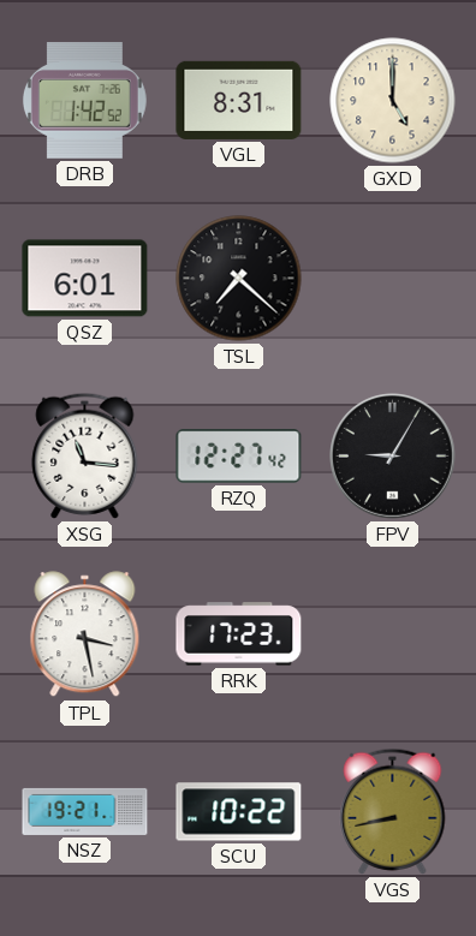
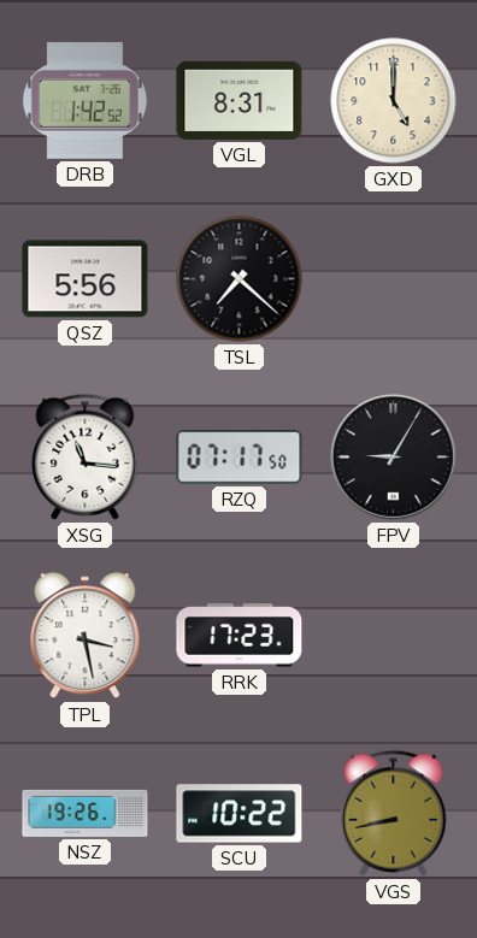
QSZ: 6:01 -> 5:56
RZQ: 12:27 -> 07:17
NSZ: 19:21 -> 19:26
